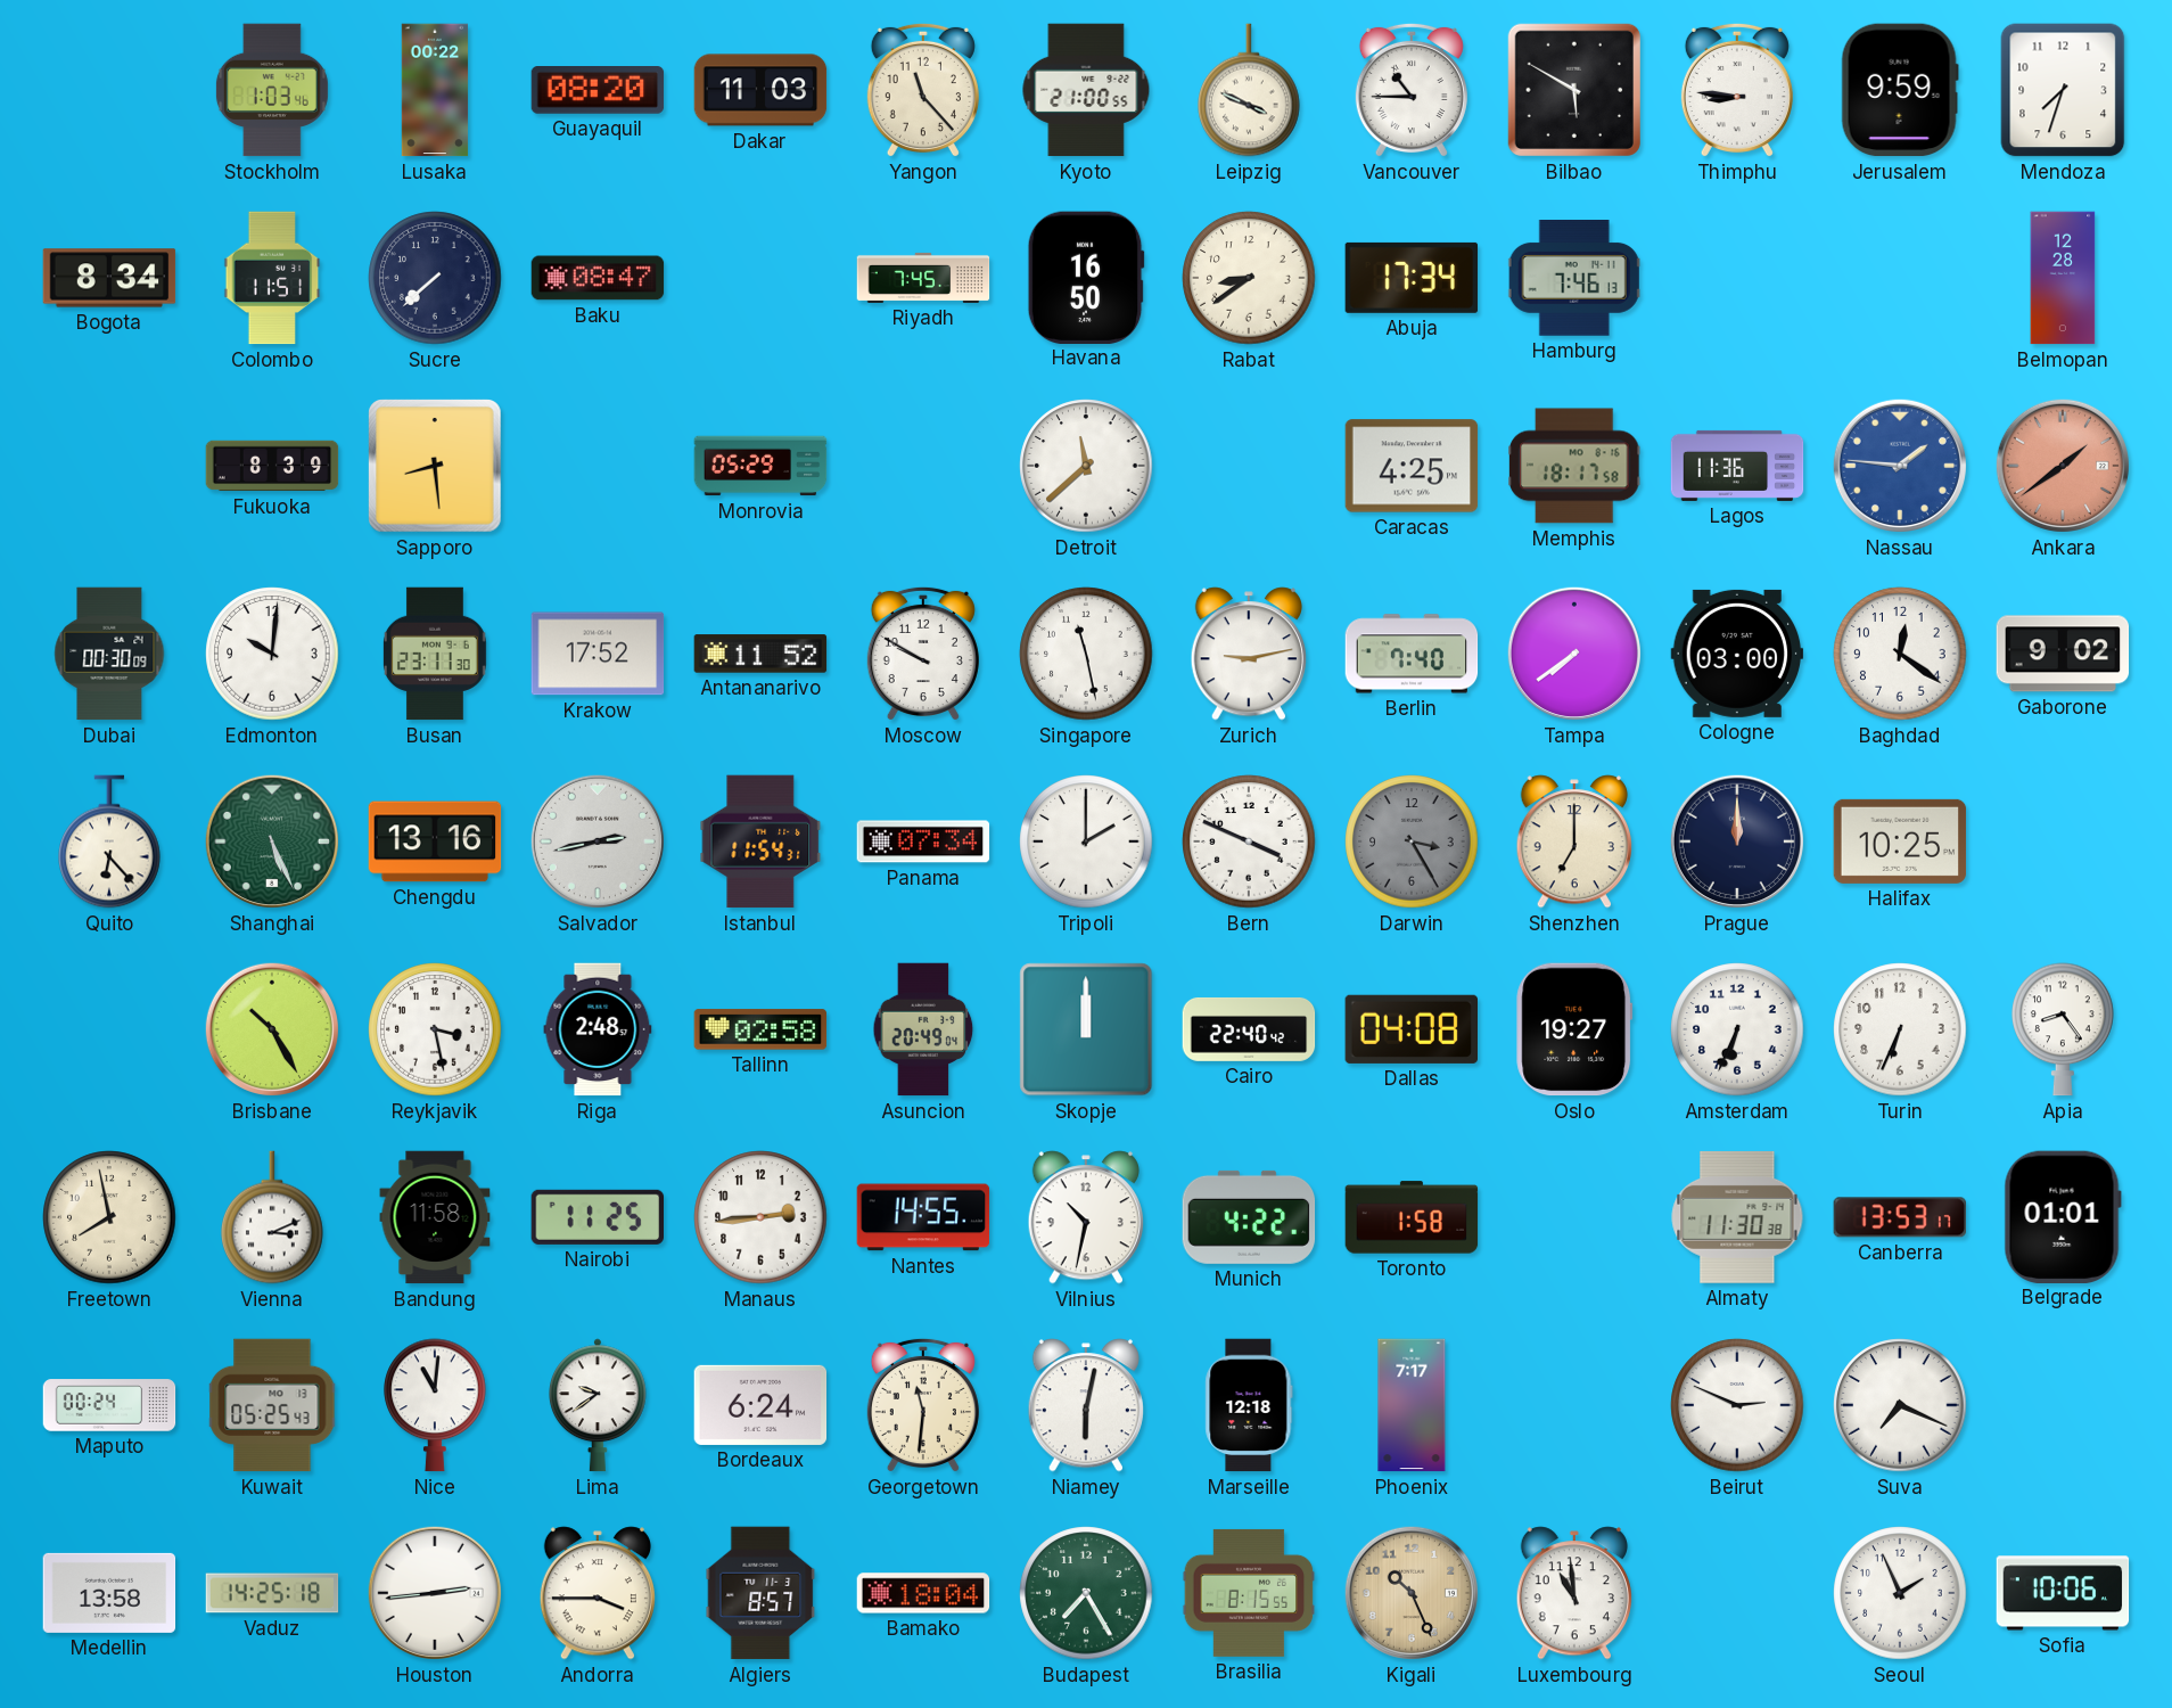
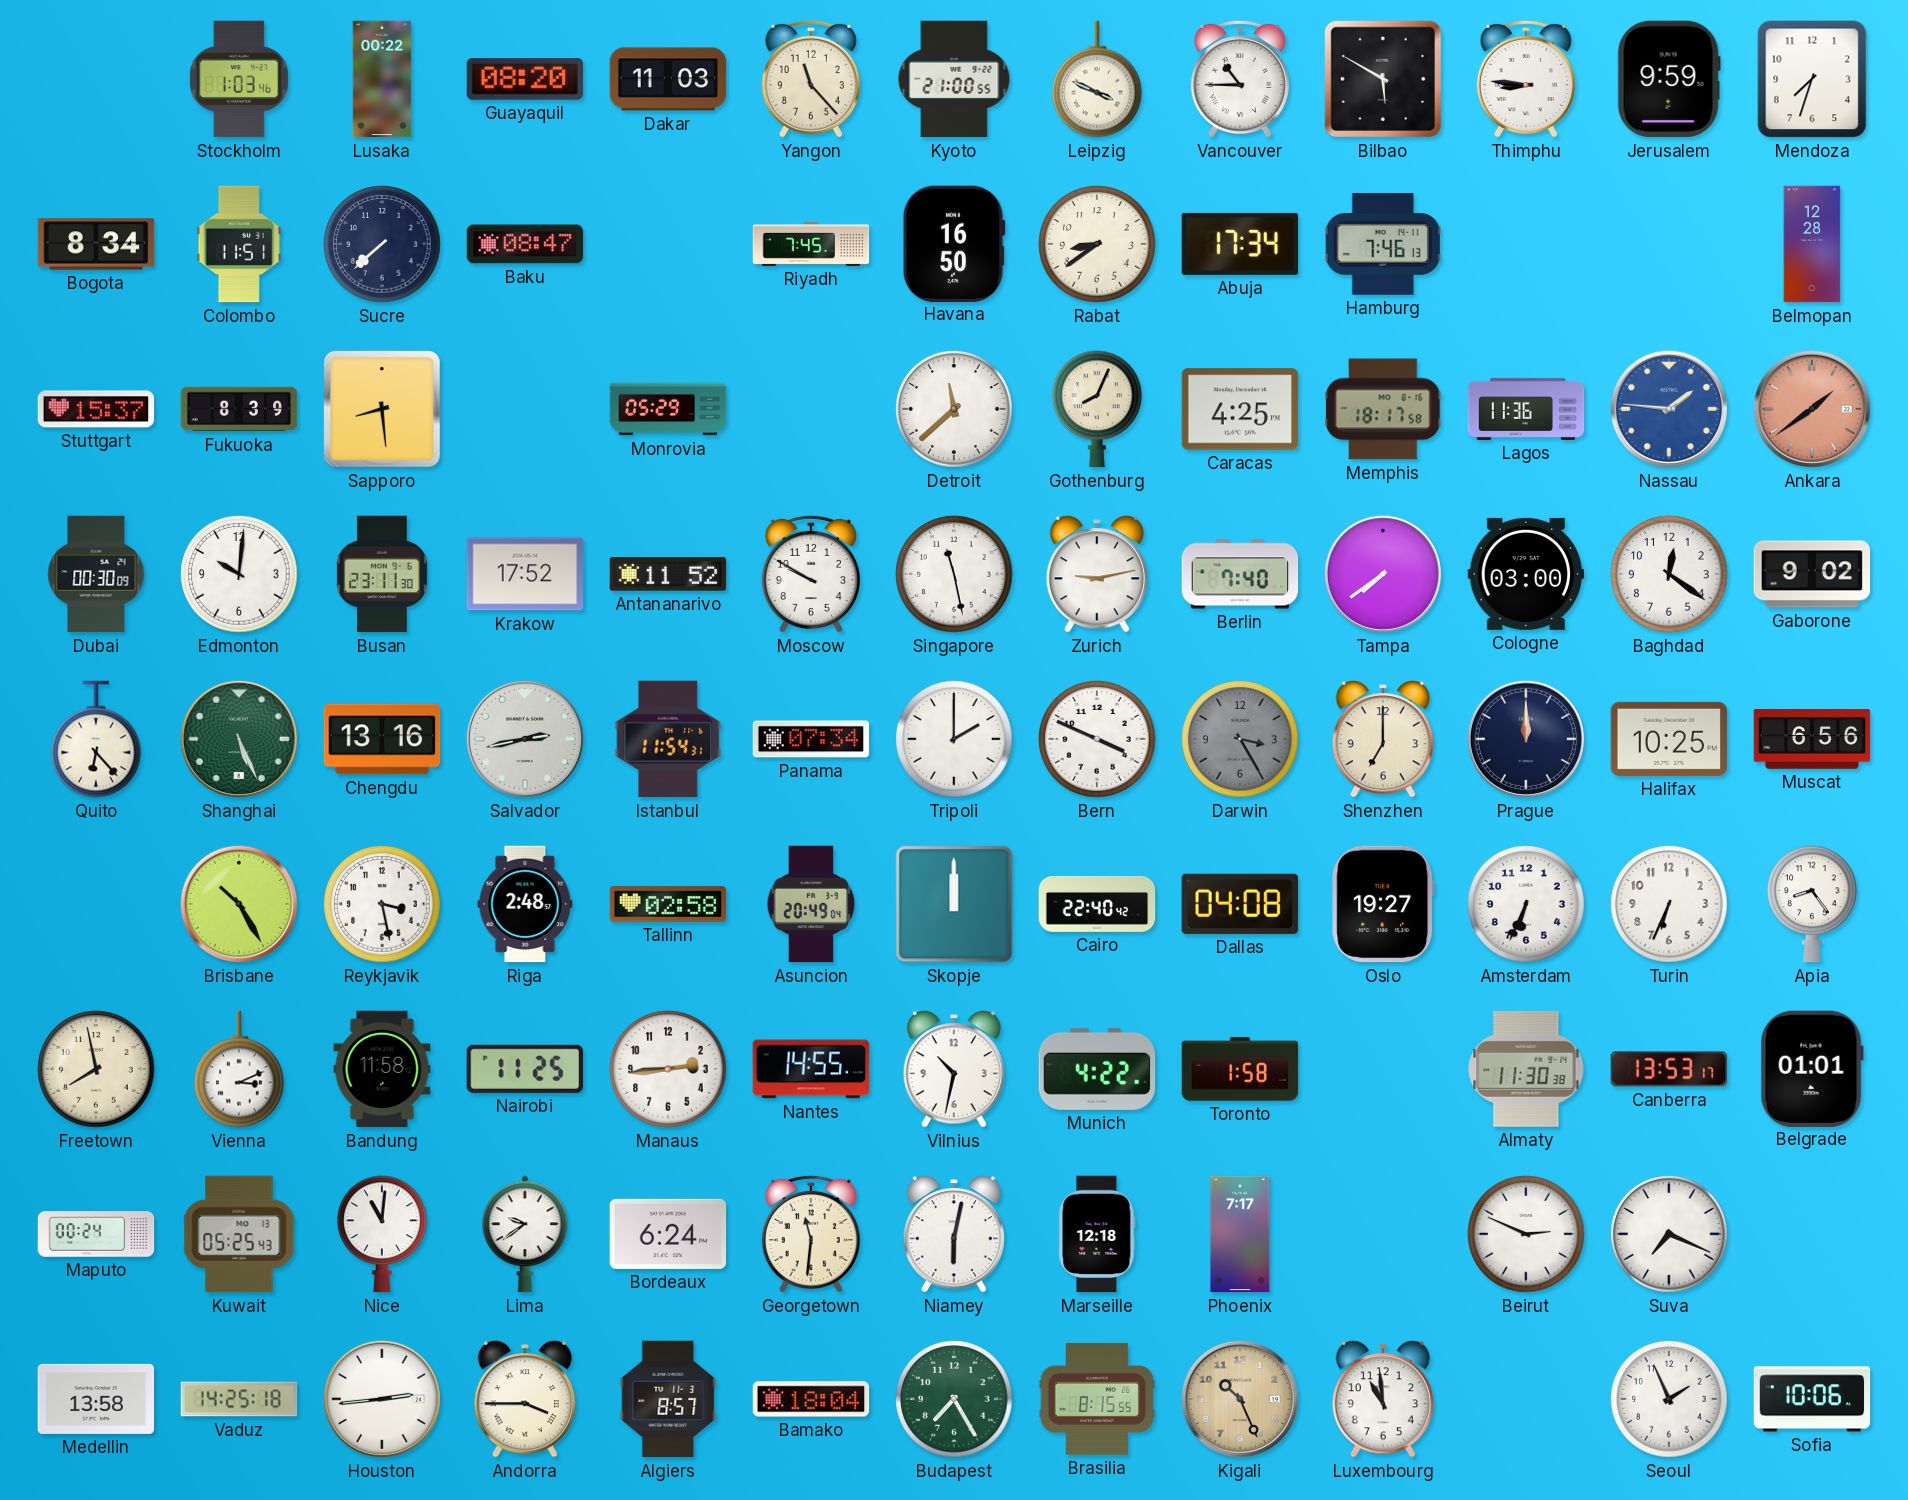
Stuttgart: none -> 15:37
Gothenburg: none -> 8:04
Muscat: none -> 6:56
